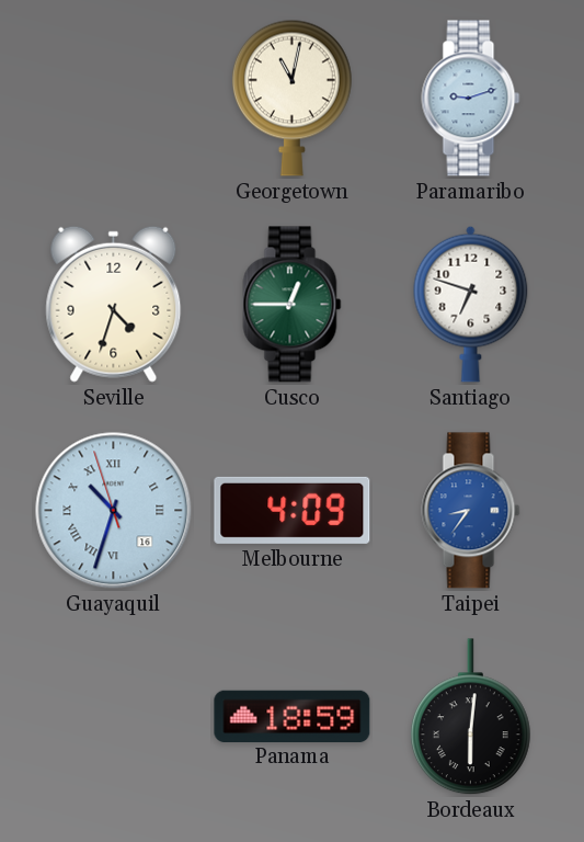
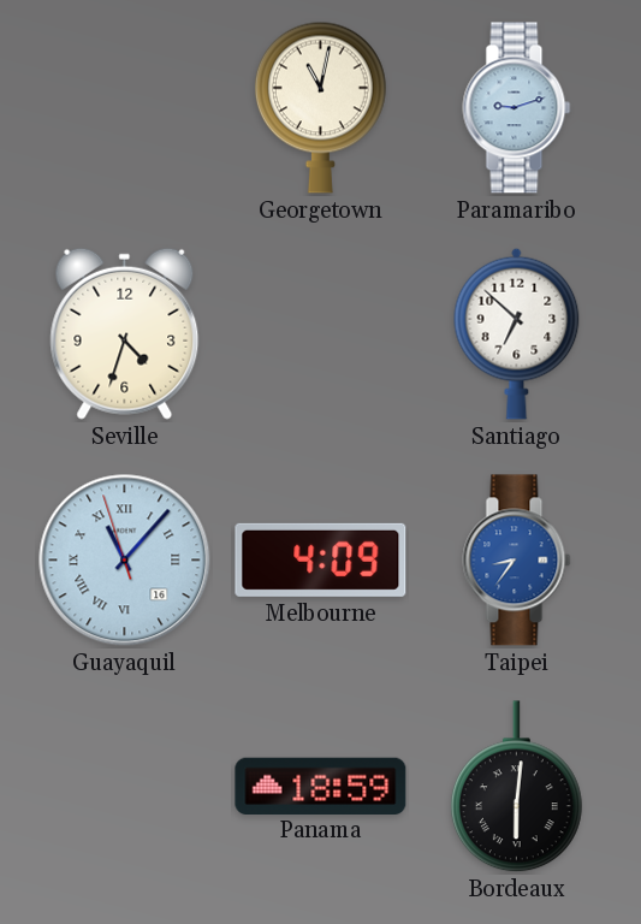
Cusco: 12:45 -> none
Santiago: 6:48 -> 6:52
Guayaquil: 10:32 -> 11:06
